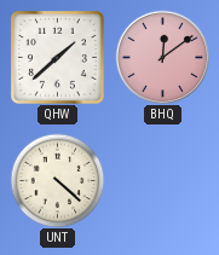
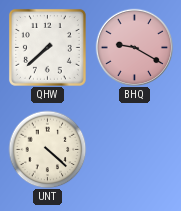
QHW: 1:38 -> 7:38
BHQ: 12:09 -> 9:20
